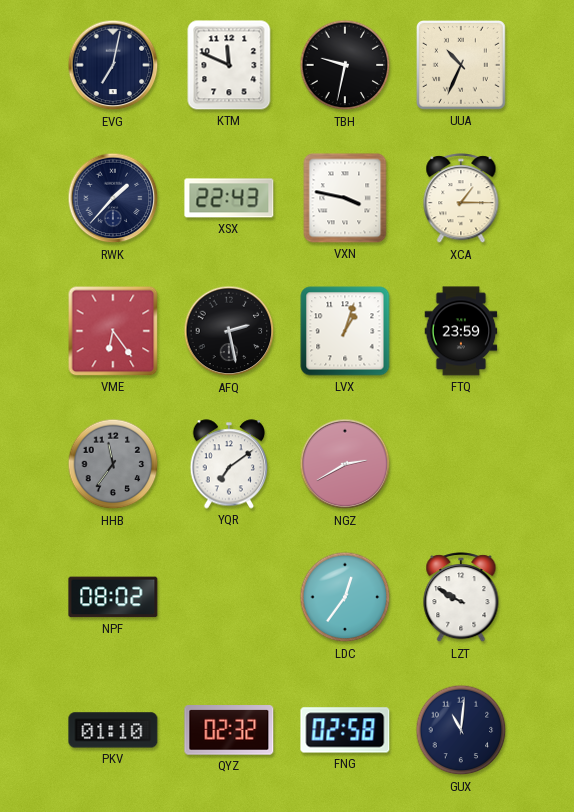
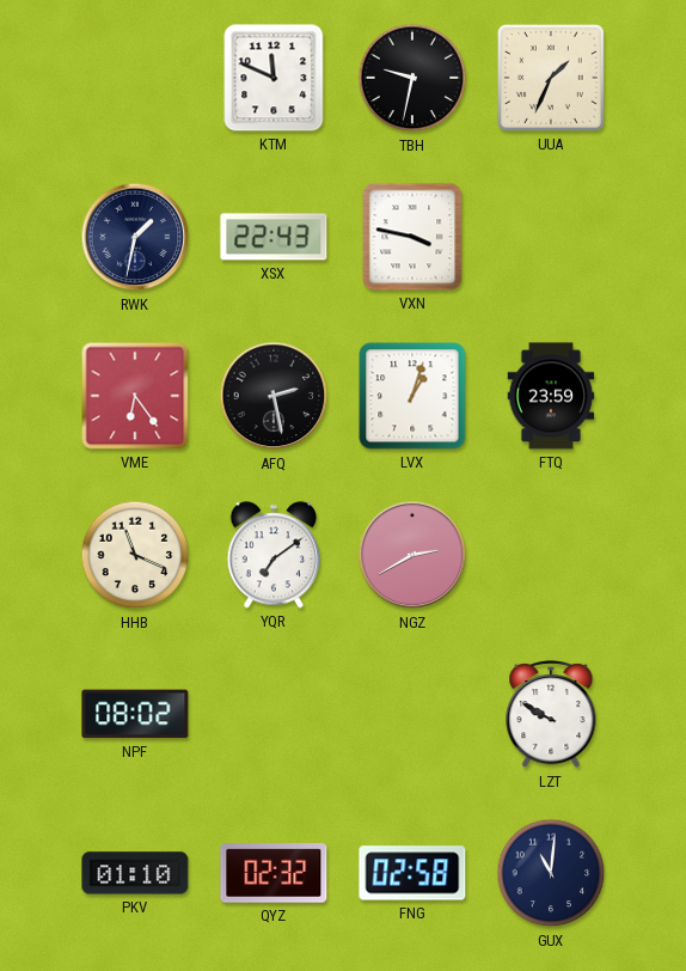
EVG: 7:02 -> none
UUA: 10:34 -> 1:34
RWK: 1:37 -> 1:32
XCA: 1:15 -> none
HHB: 11:36 -> 11:19
HHB dial: grey -> cream
LDC: 12:36 -> none
